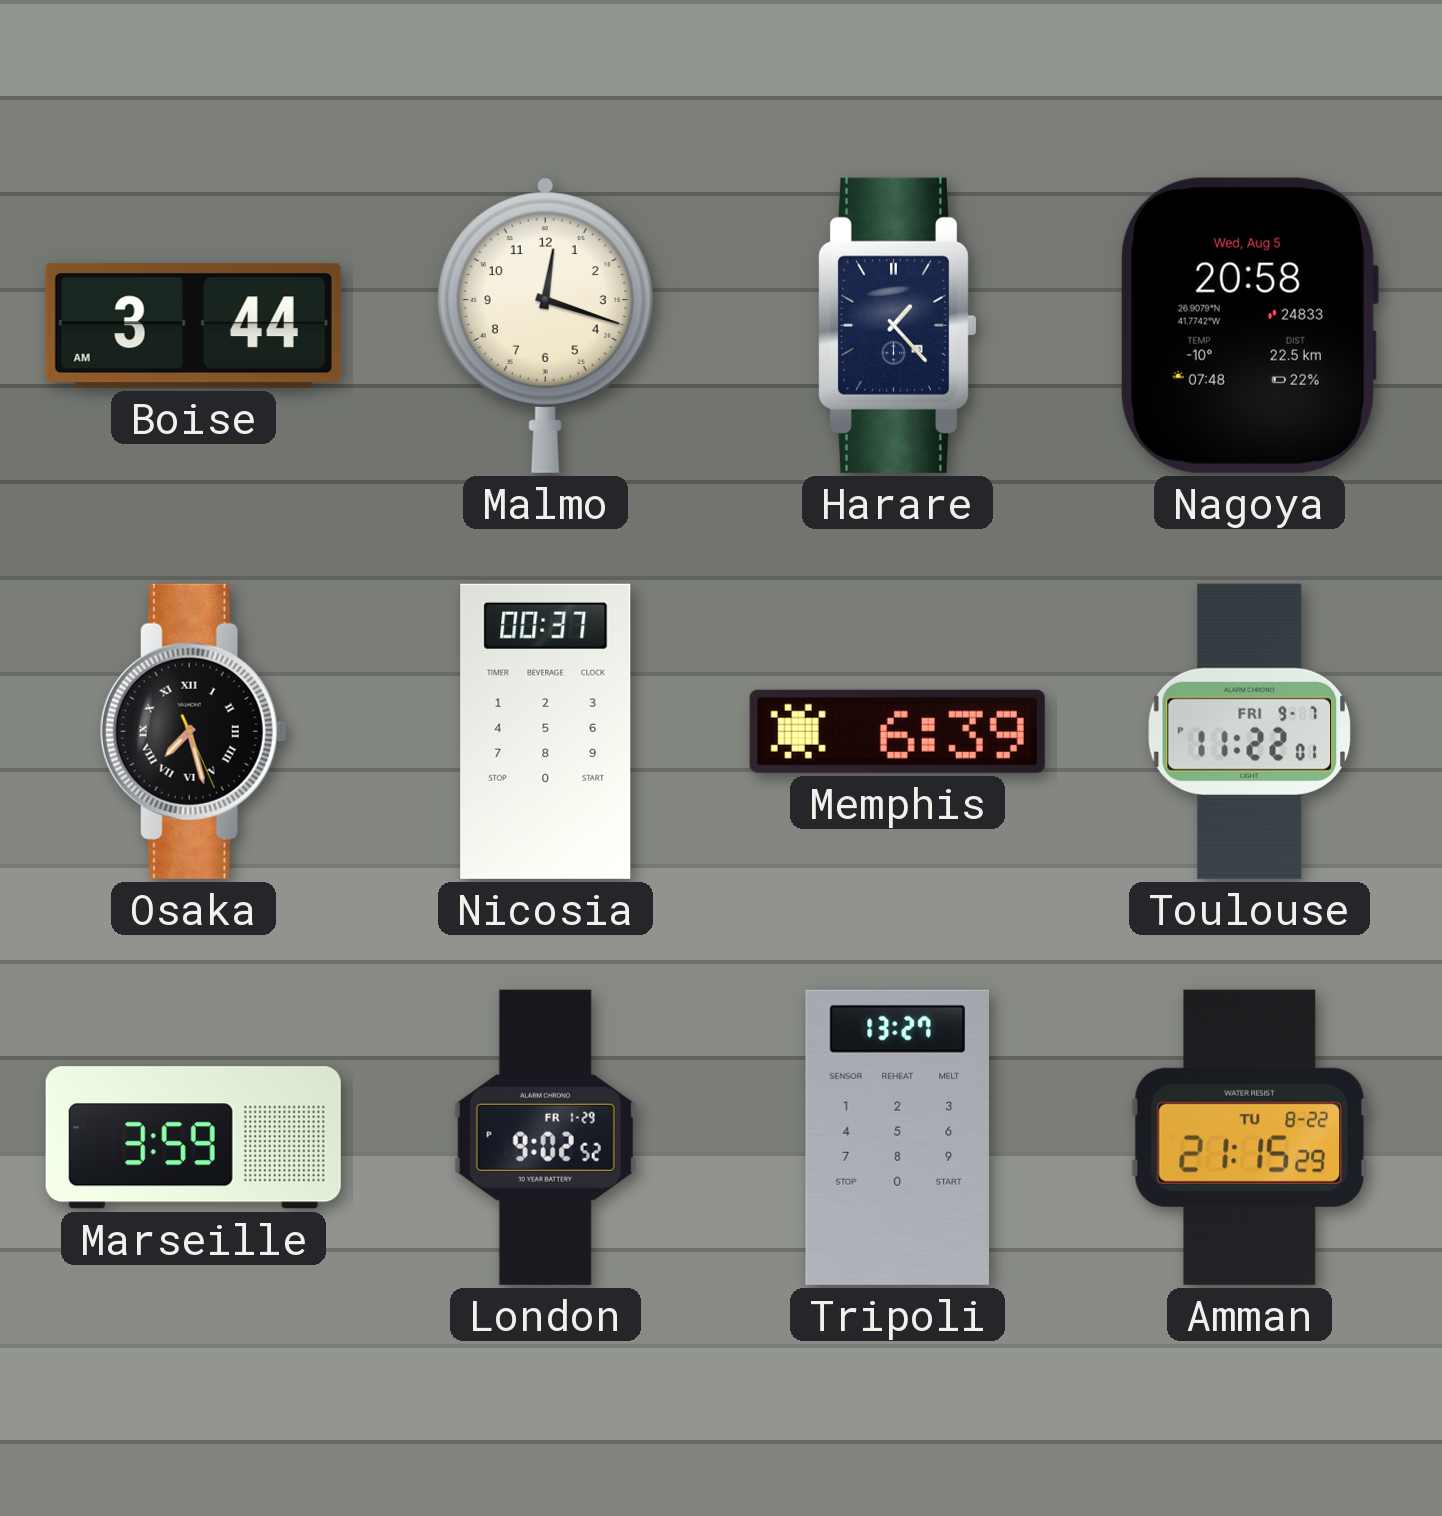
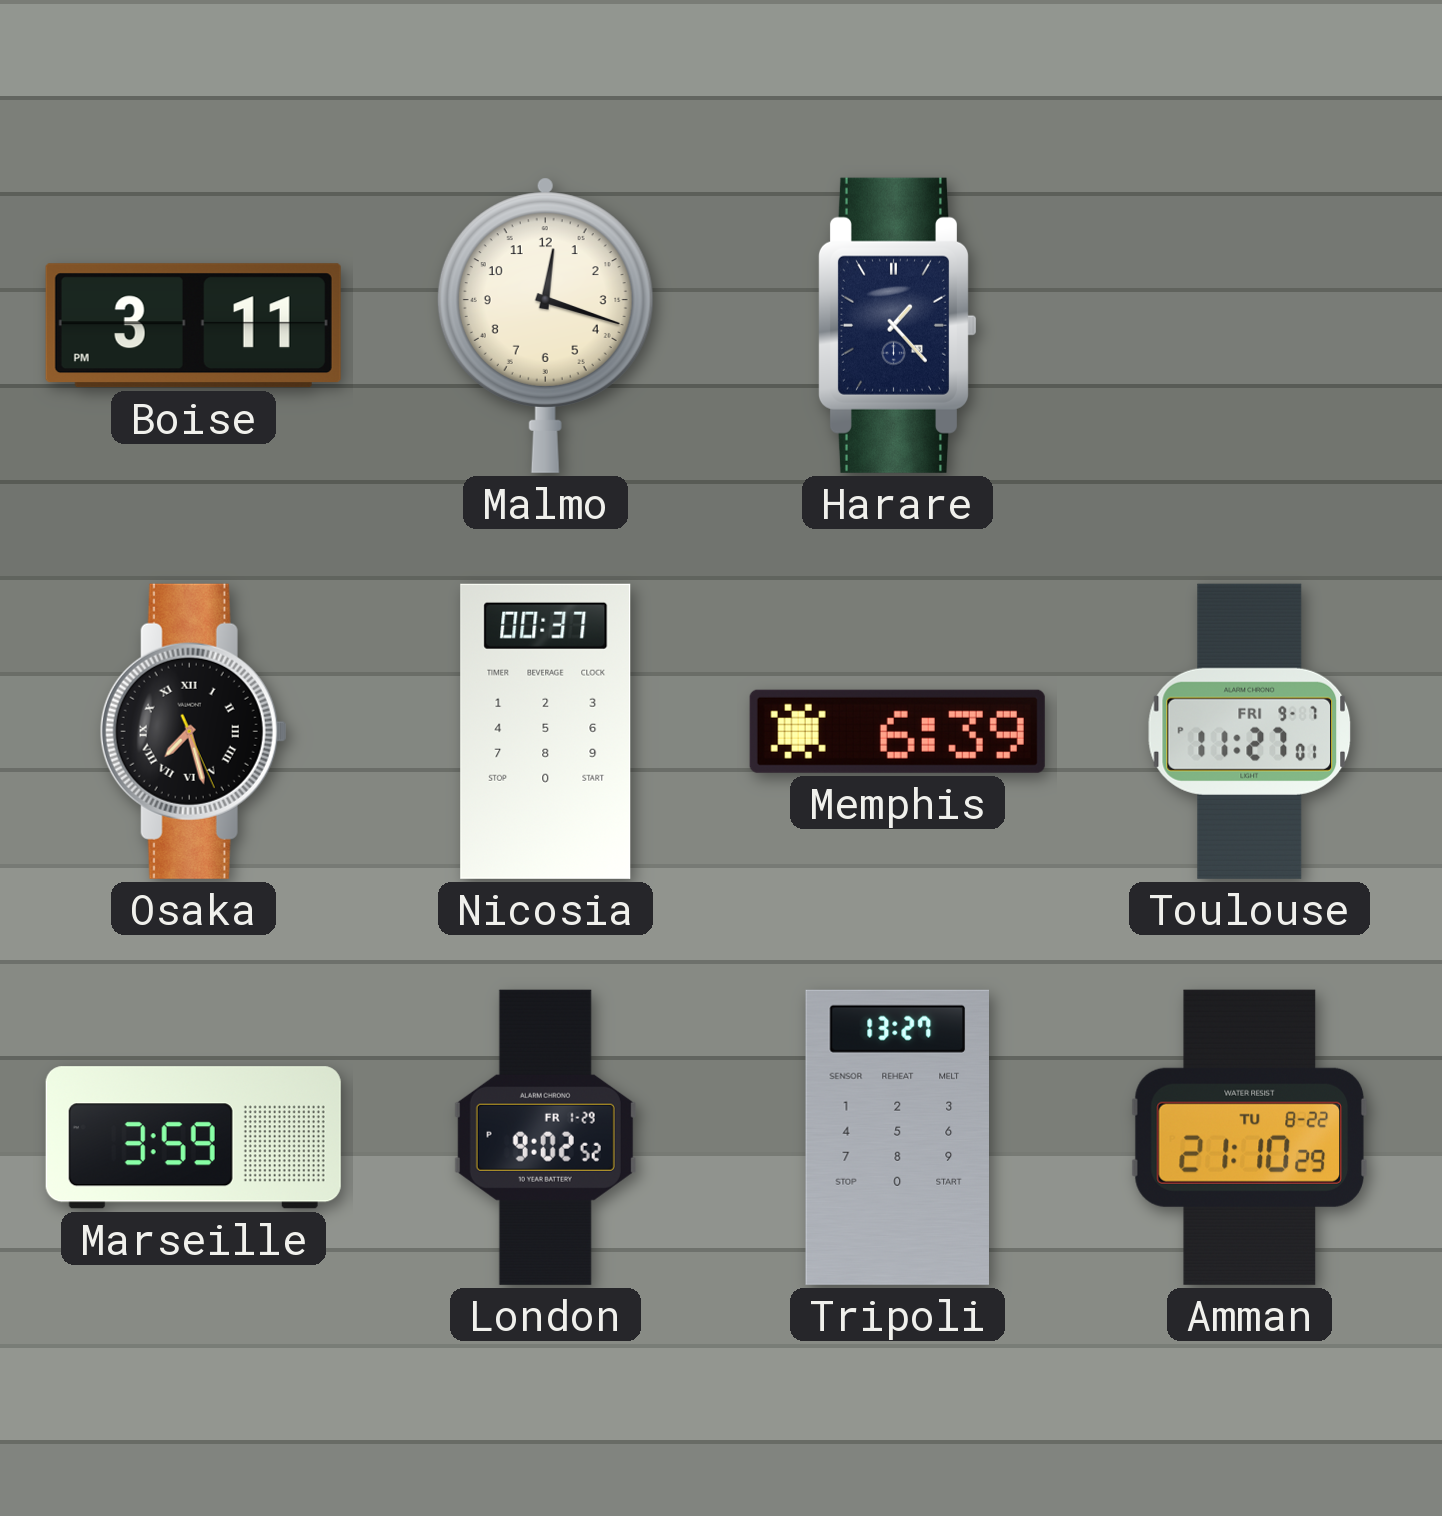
Boise: 3:44 -> 3:11
Nagoya: 20:58 -> none
Toulouse: 11:22 -> 11:27
Amman: 21:15 -> 21:10
